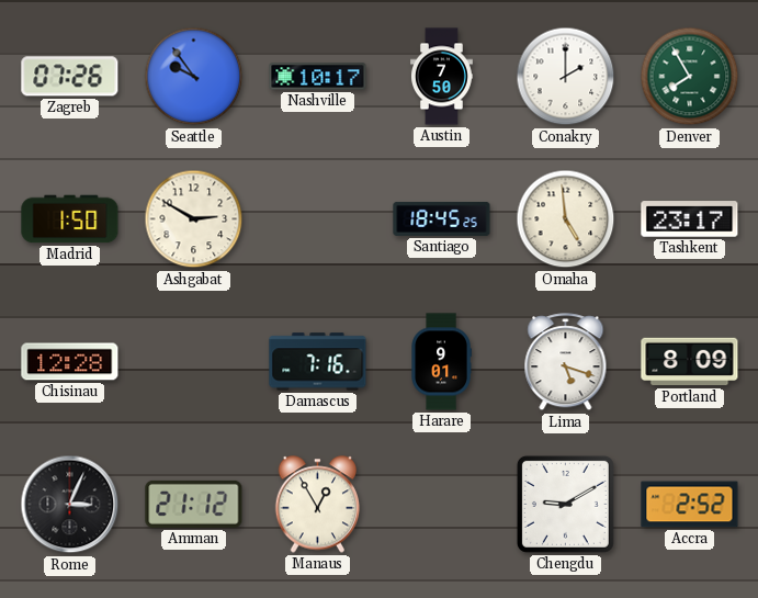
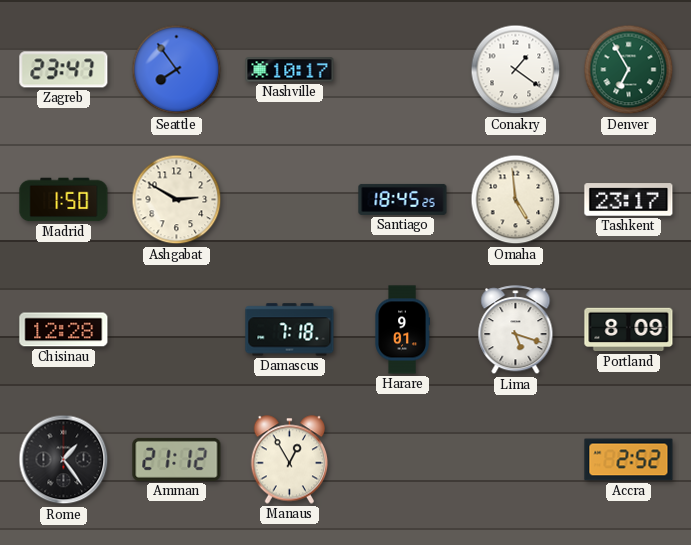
Zagreb: 07:26 -> 23:47
Seattle: 9:54 -> 7:54
Austin: 7:50 -> none
Conakry: 2:00 -> 1:21
Denver: 7:55 -> 6:55
Damascus: 7:16 -> 7:18
Rome: 3:04 -> 1:24
Chengdu: 9:10 -> none
